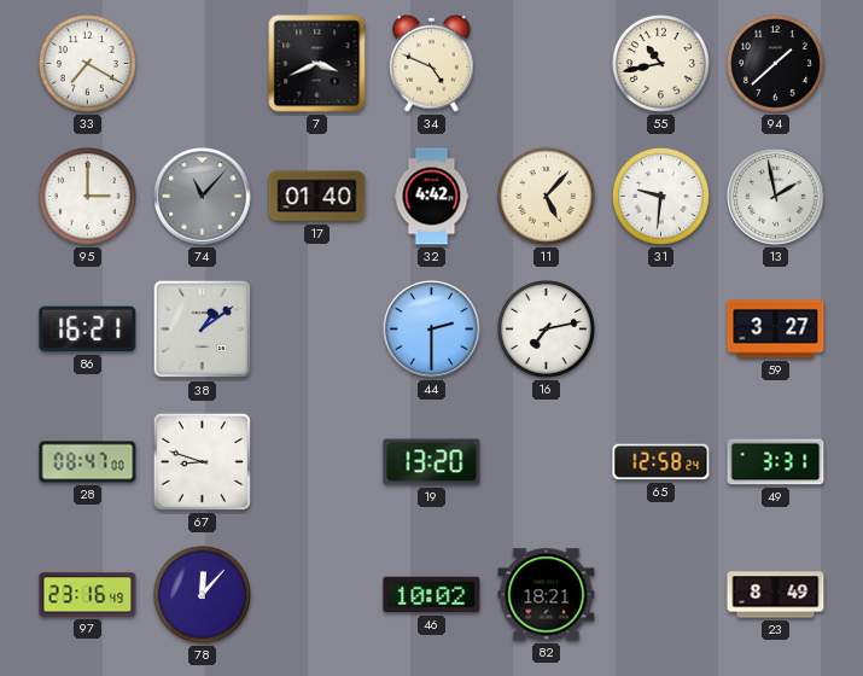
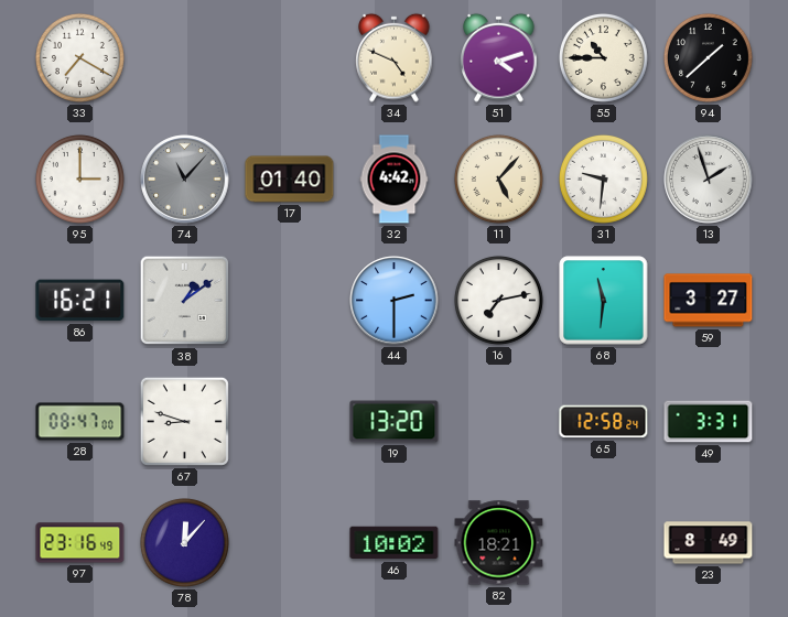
7: 3:41 -> none
51: none -> 4:12
55: 10:43 -> 10:45
13: 1:58 -> 1:57
68: none -> 11:31
